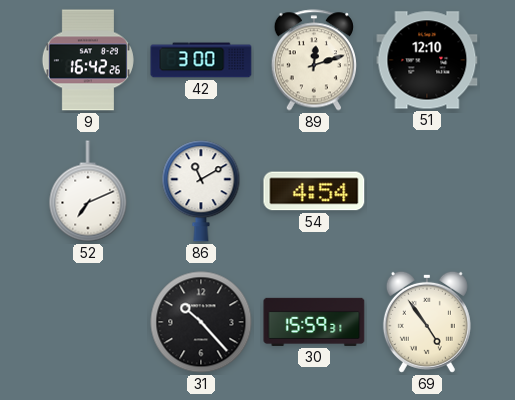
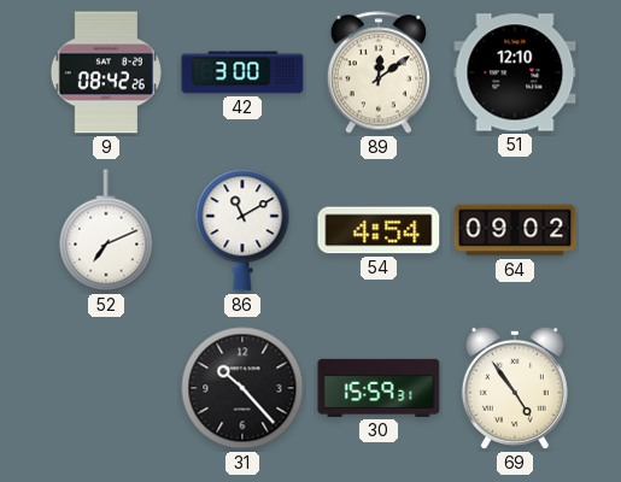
9: 16:42 -> 08:42
89: 12:12 -> 12:09
64: none -> 09:02
